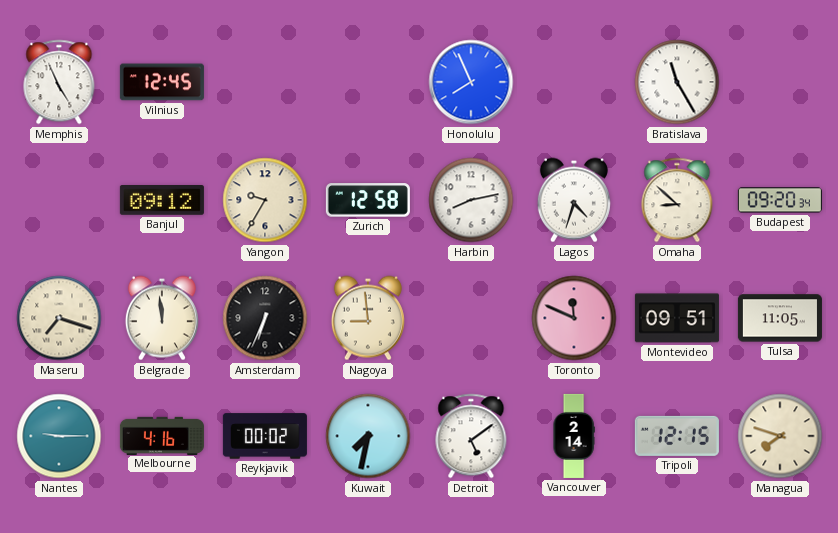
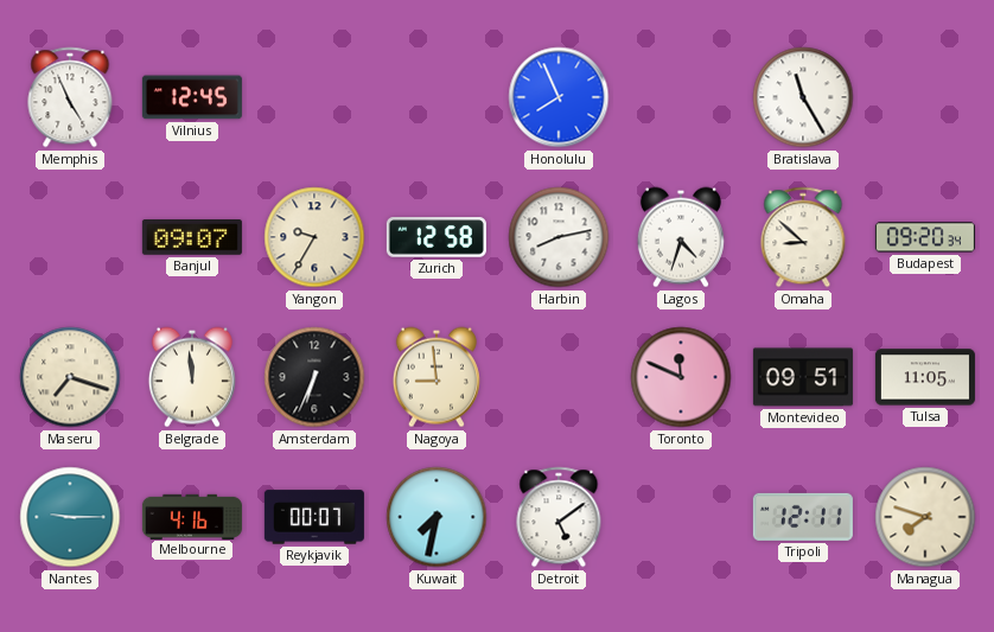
Banjul: 09:12 -> 09:07
Reykjavik: 00:02 -> 00:07
Vancouver: 2:14 -> none
Tripoli: 12:15 -> 12:11
